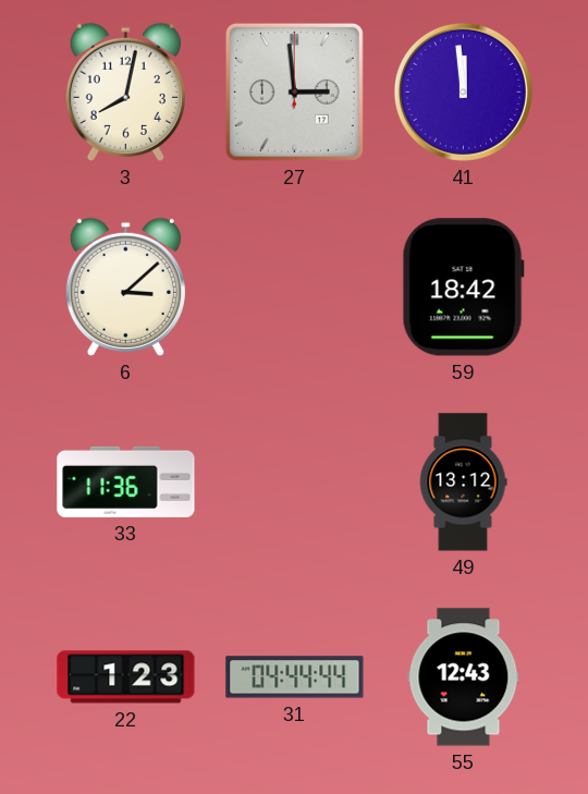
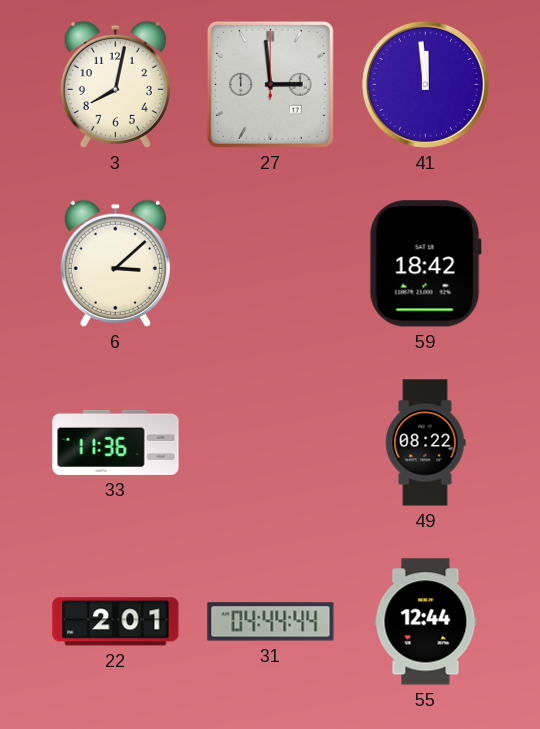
49: 13:12 -> 08:22
22: 1:23 -> 2:01
55: 12:43 -> 12:44
